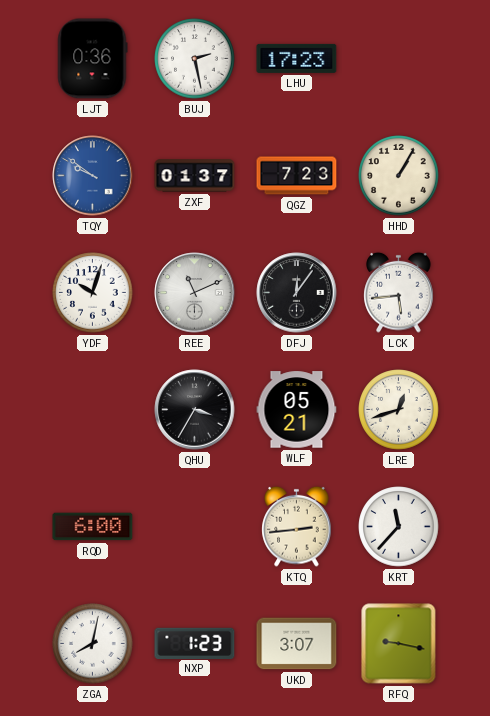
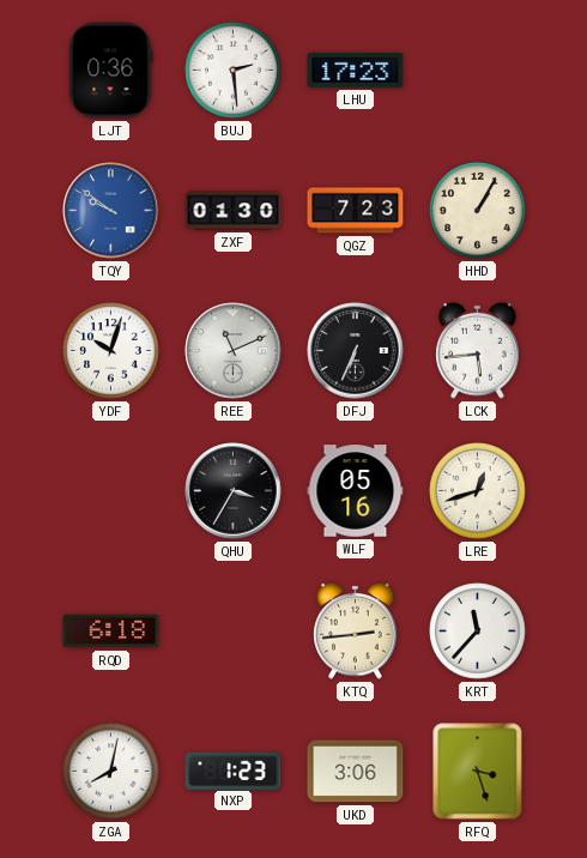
BUJ: 2:28 -> 2:29
ZXF: 01:37 -> 01:30
DFJ: 12:06 -> 6:34
WLF: 05:21 -> 05:16
RQD: 6:00 -> 6:18
UKD: 3:07 -> 3:06
RFQ: 9:17 -> 3:27
